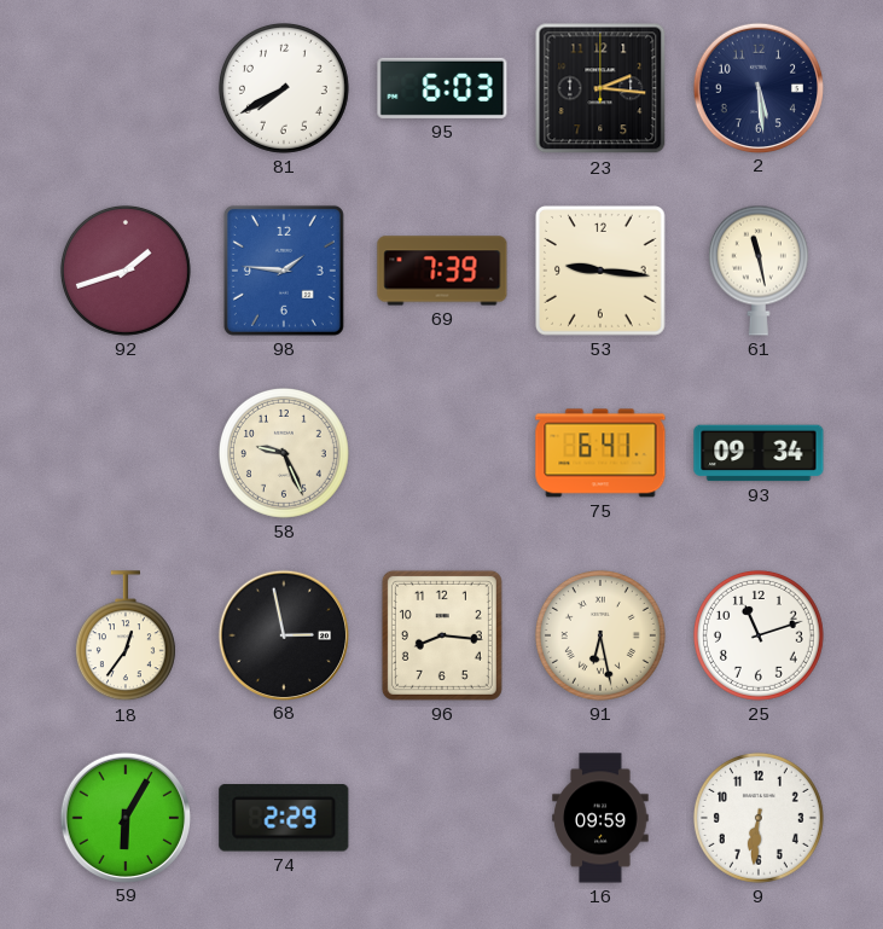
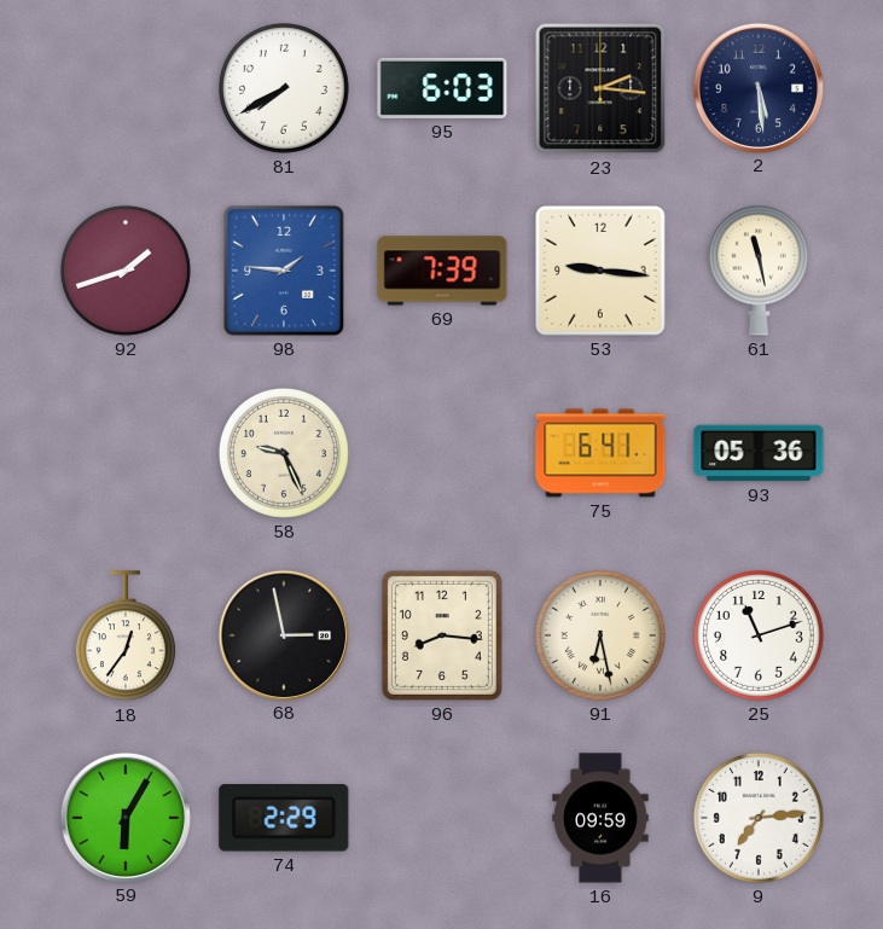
93: 09:34 -> 05:36
9: 6:31 -> 7:14
